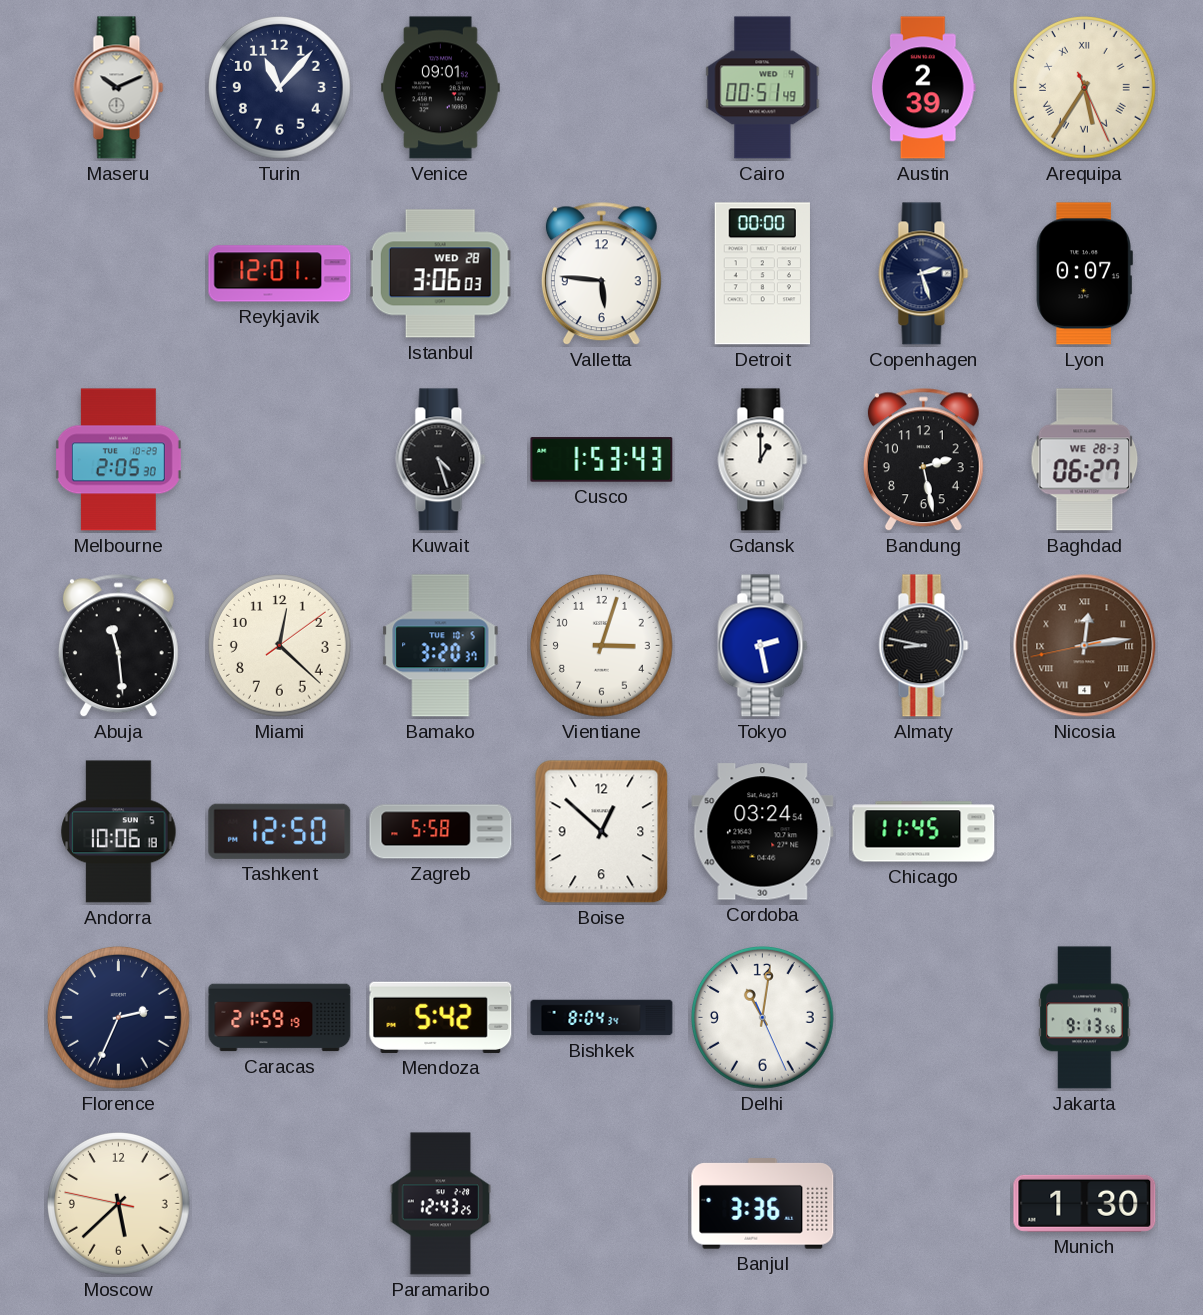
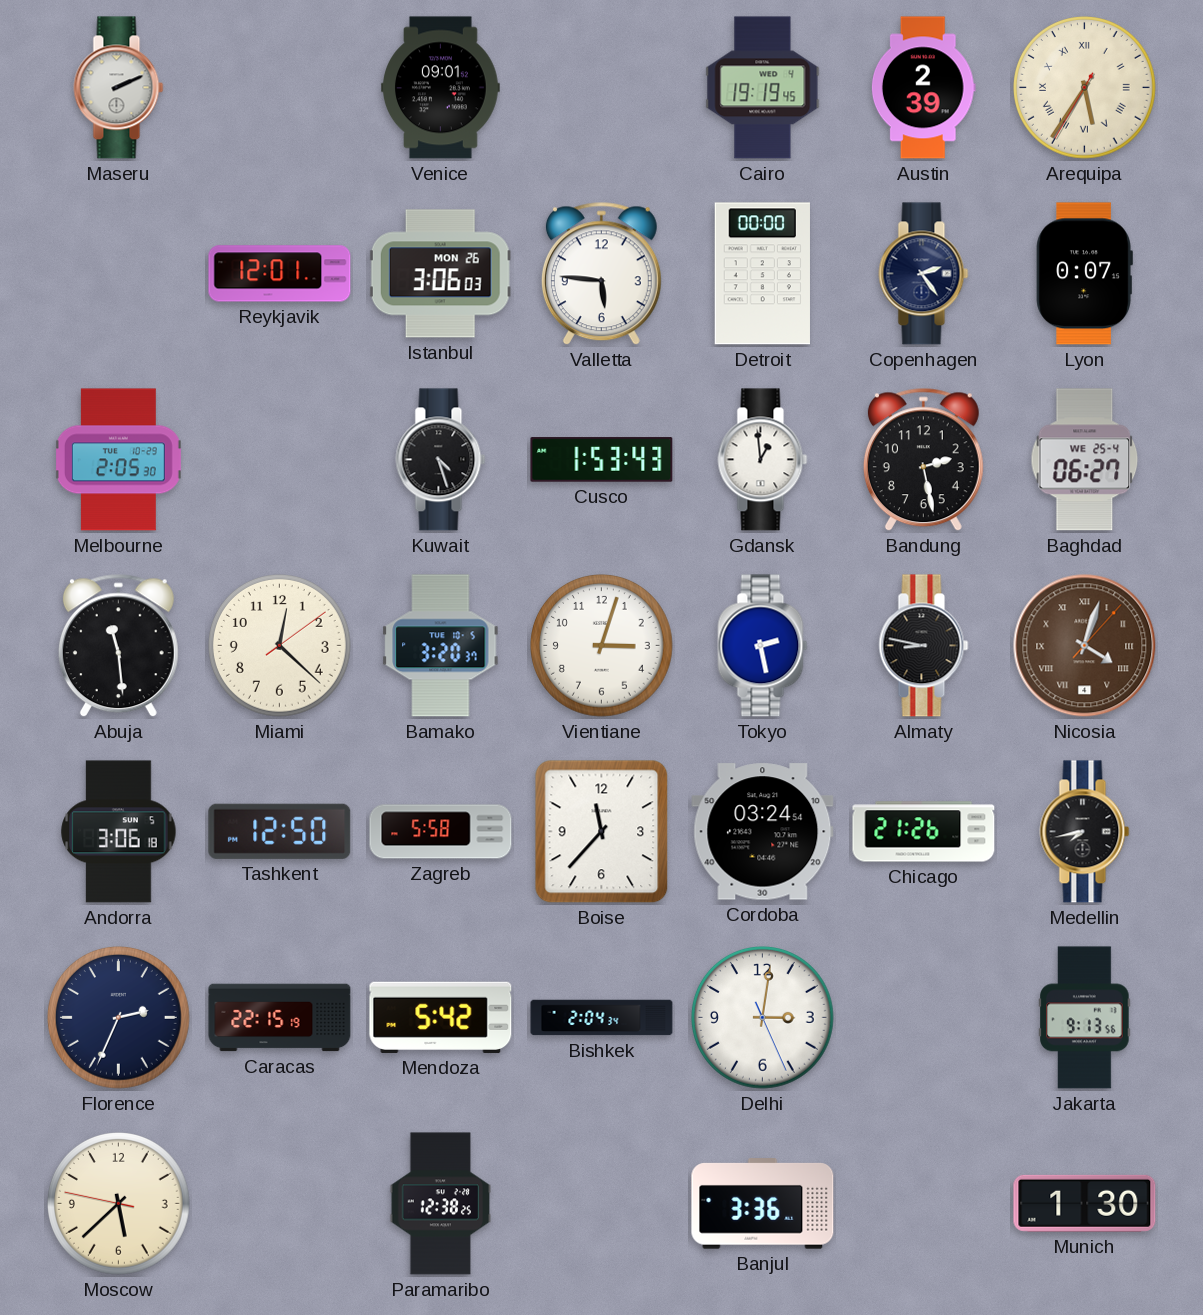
Maseru: 10:11 -> 2:11
Turin: 11:07 -> none
Cairo: 00:51 -> 19:19
Arequipa: 5:35:26 -> 5:35:35
Istanbul date: WED 28 -> MON 26
Copenhagen: 2:27 -> 2:24
Gdansk: 1:00 -> 12:59
Baghdad date: WE 28-3 -> WE 25-4
Nicosia: 12:13 -> 4:03
Andorra: 10:06 -> 3:06
Boise: 12:52 -> 11:37
Chicago: 11:45 -> 21:26
Medellin: none -> 7:43
Caracas: 21:59 -> 22:15
Bishkek: 8:04 -> 2:04
Delhi: 11:01 -> 3:01
Paramaribo: 12:43 -> 12:38
